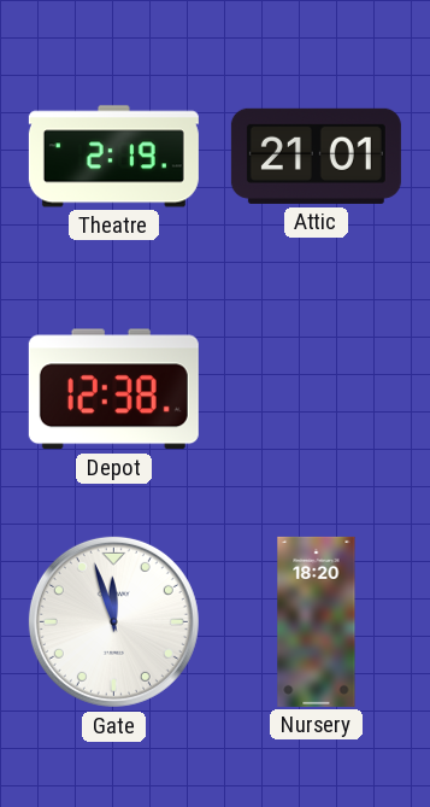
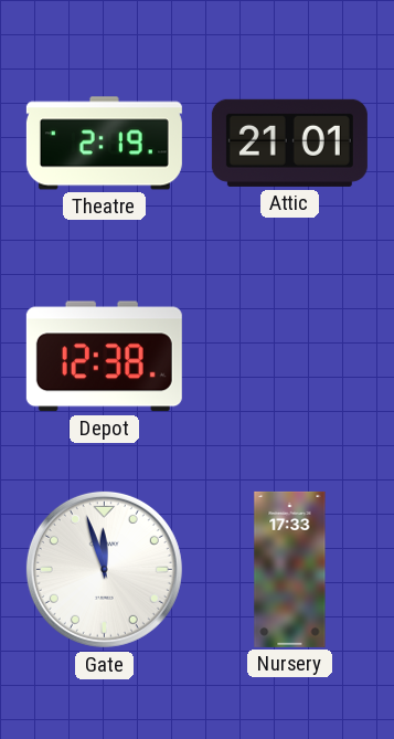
Nursery: 18:20 -> 17:33
